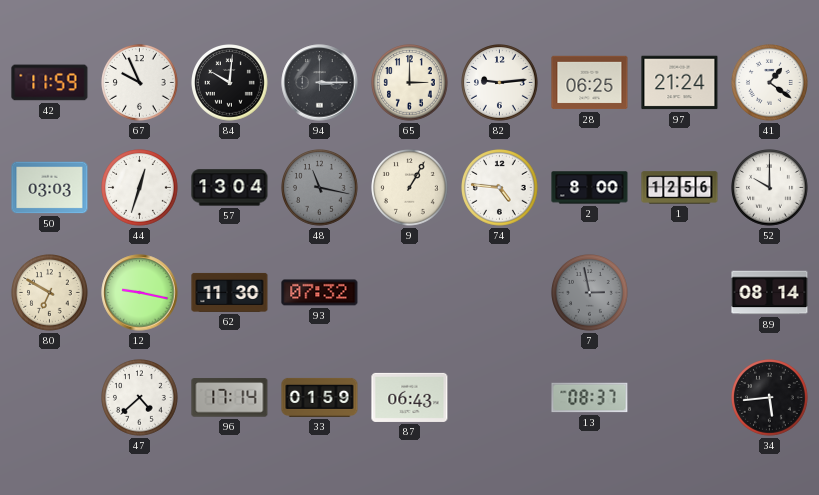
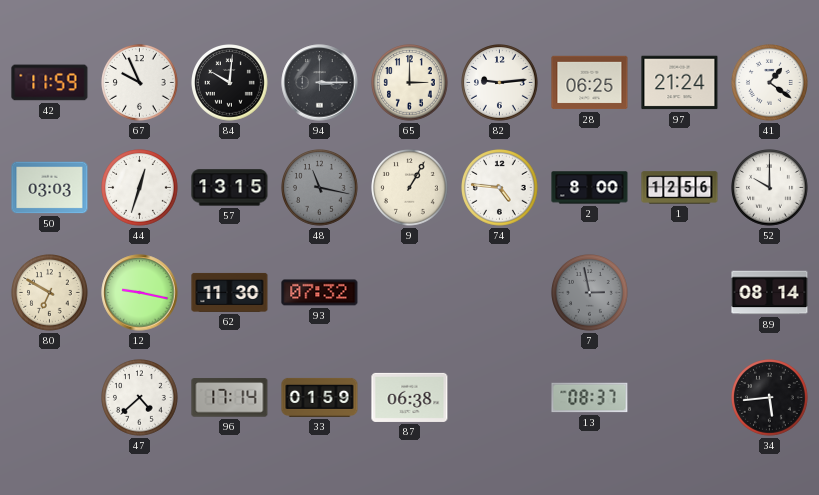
57: 13:04 -> 13:15
87: 06:43 -> 06:38
